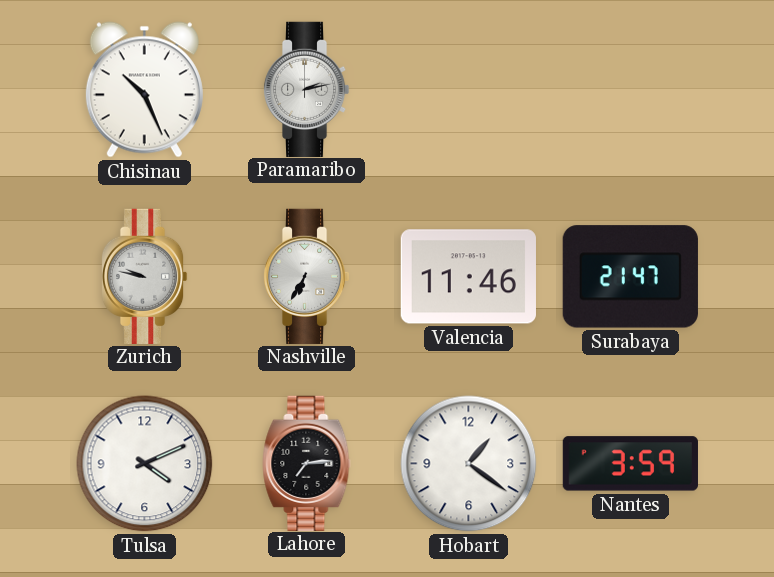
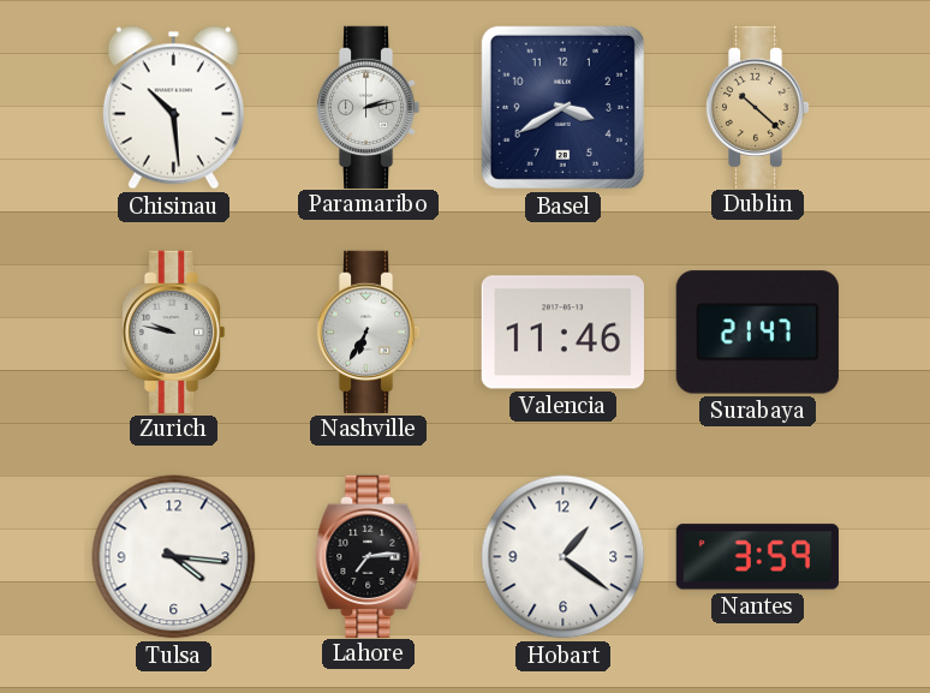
Chisinau: 10:26 -> 10:29
Basel: none -> 3:40
Dublin: none -> 10:22
Tulsa: 4:11 -> 4:16
